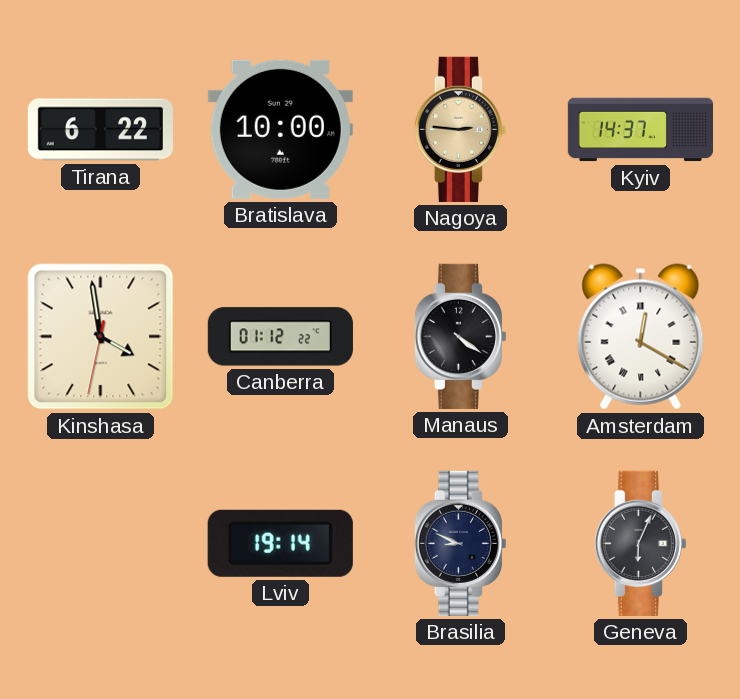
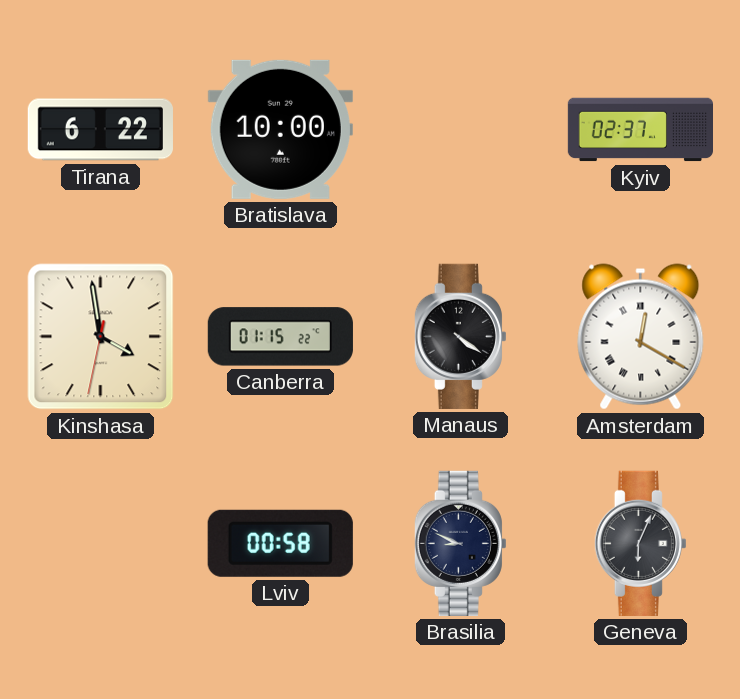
Nagoya: 2:46 -> none
Kyiv: 14:37 -> 02:37
Canberra: 01:12 -> 01:15
Lviv: 19:14 -> 00:58
